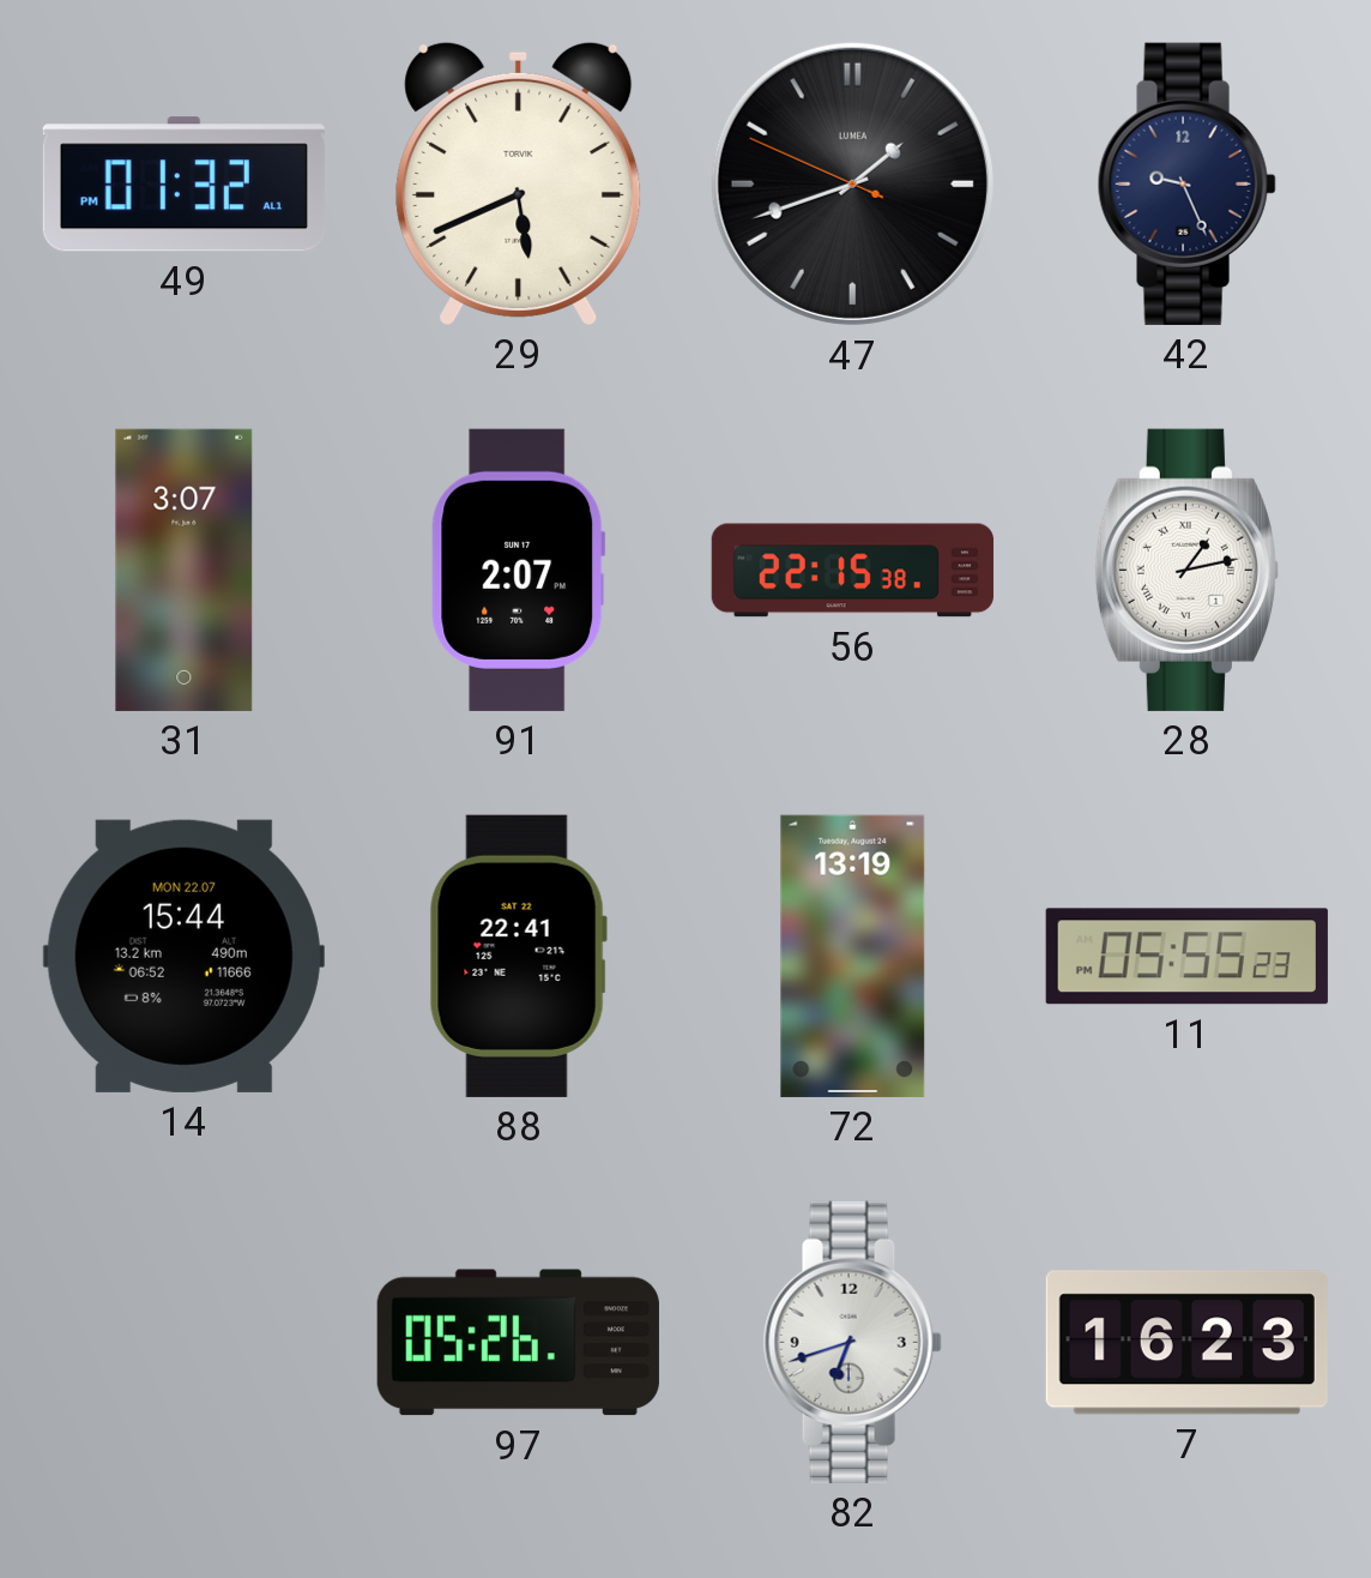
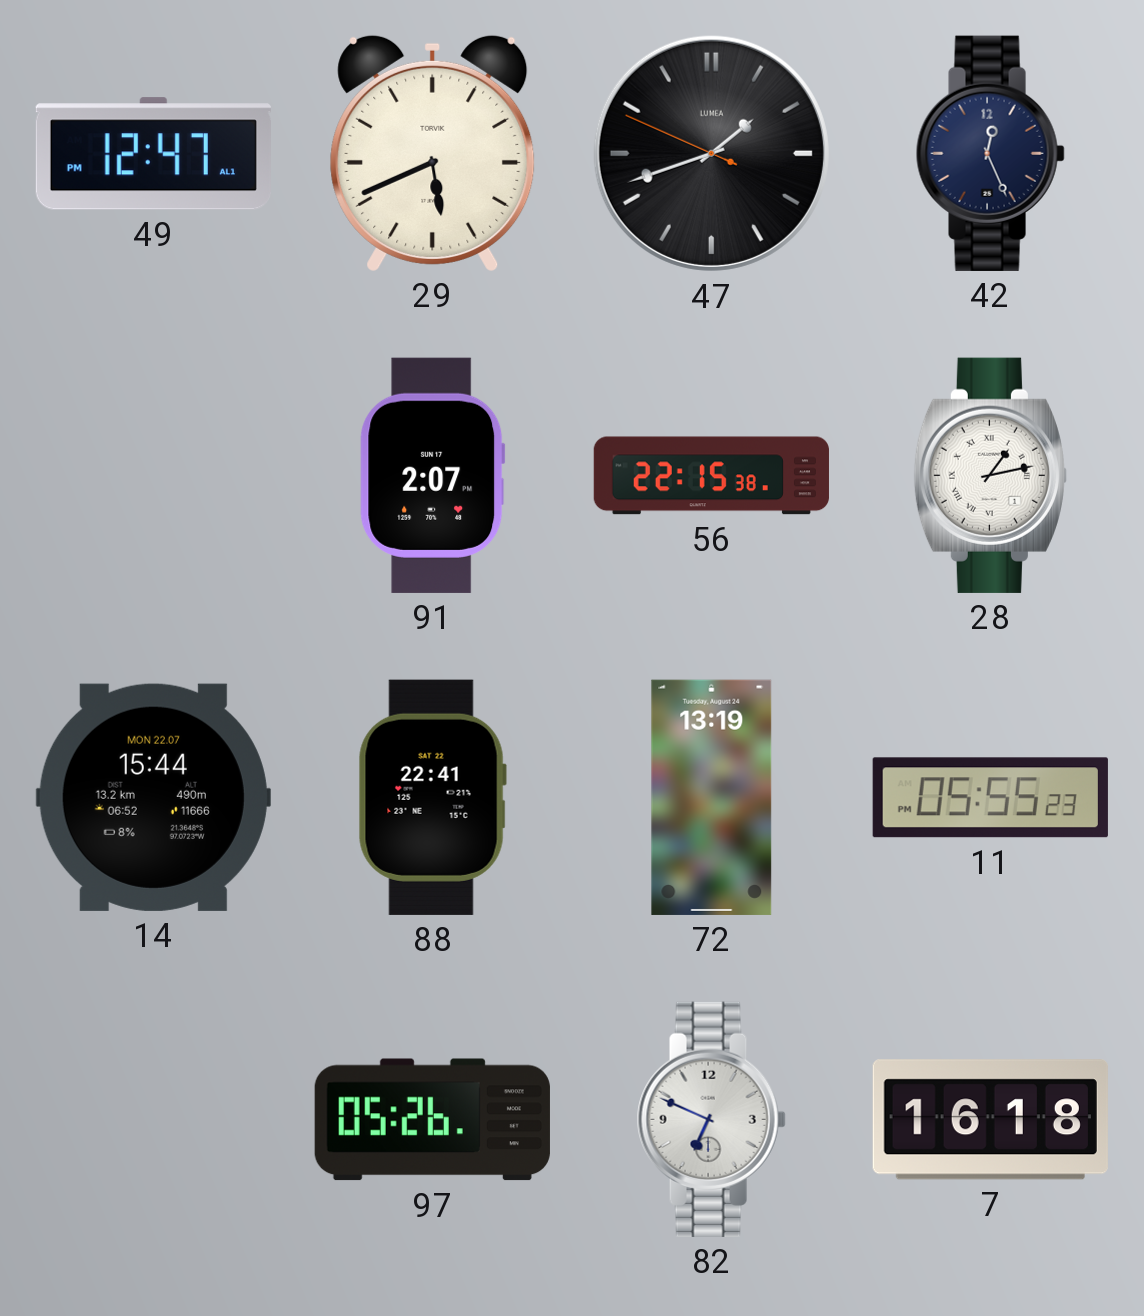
49: 01:32 -> 12:47
42: 9:26 -> 12:26
31: 3:07 -> none
82: 6:42 -> 6:49
7: 16:23 -> 16:18
